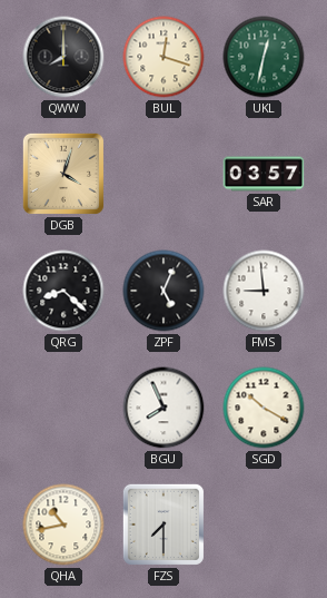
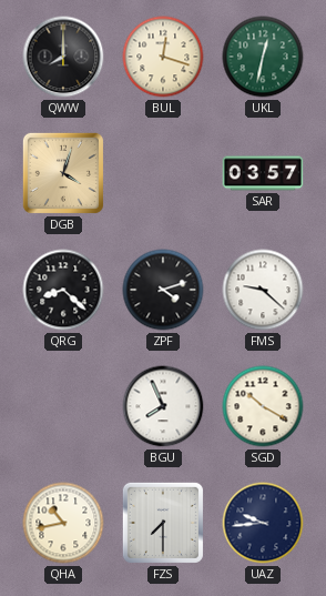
ZPF: 5:04 -> 4:12
FMS: 8:59 -> 9:22
UAZ: none -> 9:44
